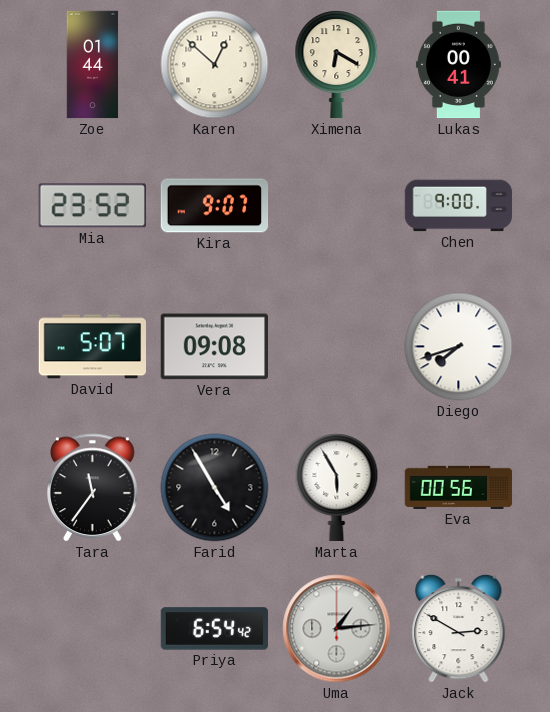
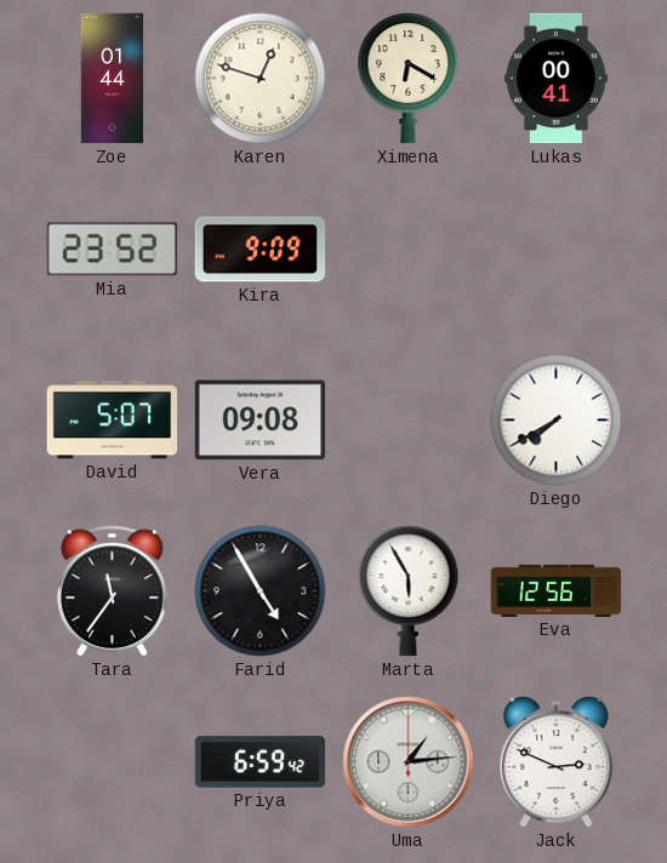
Karen: 12:52 -> 12:48
Kira: 9:07 -> 9:09
Chen: 9:00 -> none
Diego: 7:42 -> 7:40
Eva: 00:56 -> 12:56
Priya: 6:54 -> 6:59
Jack: 2:50 -> 2:49
